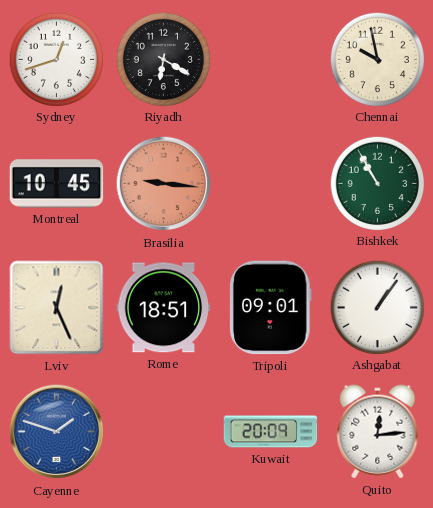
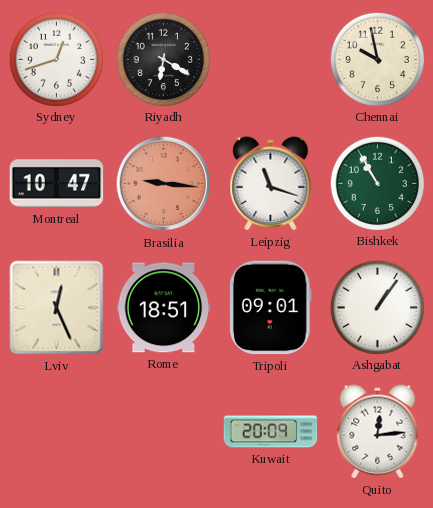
Montreal: 10:45 -> 10:47
Leipzig: none -> 11:18
Cayenne: 1:48 -> none
